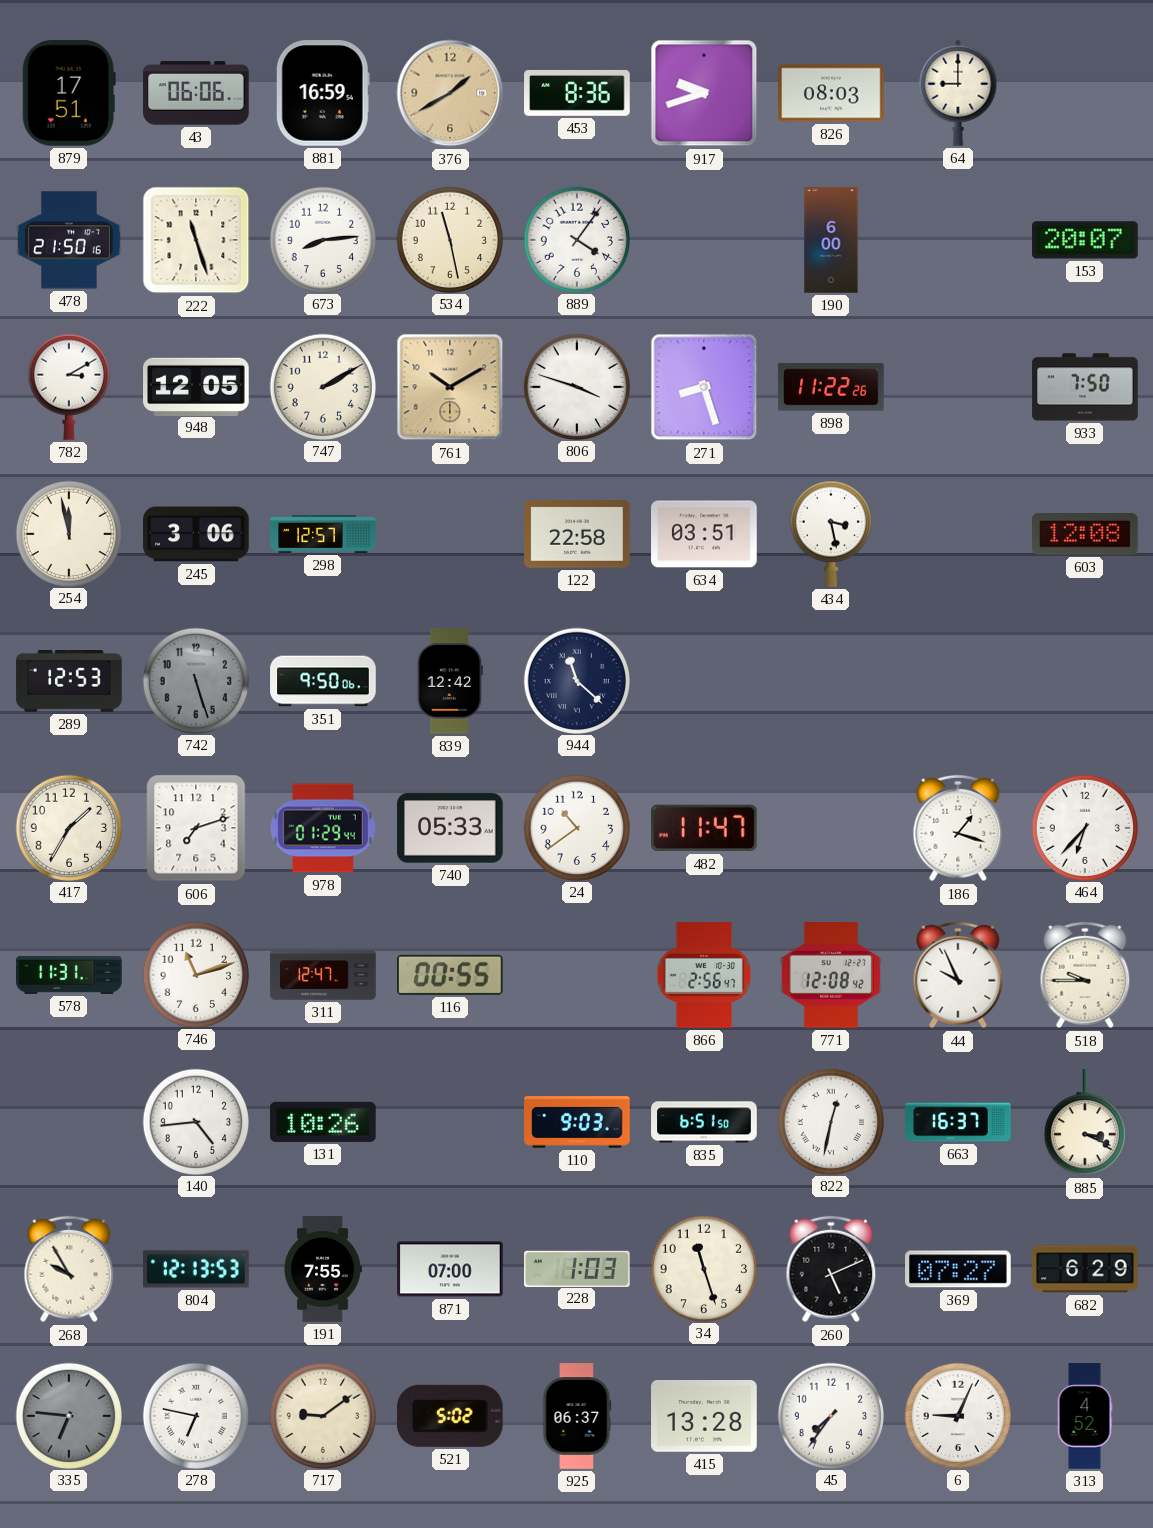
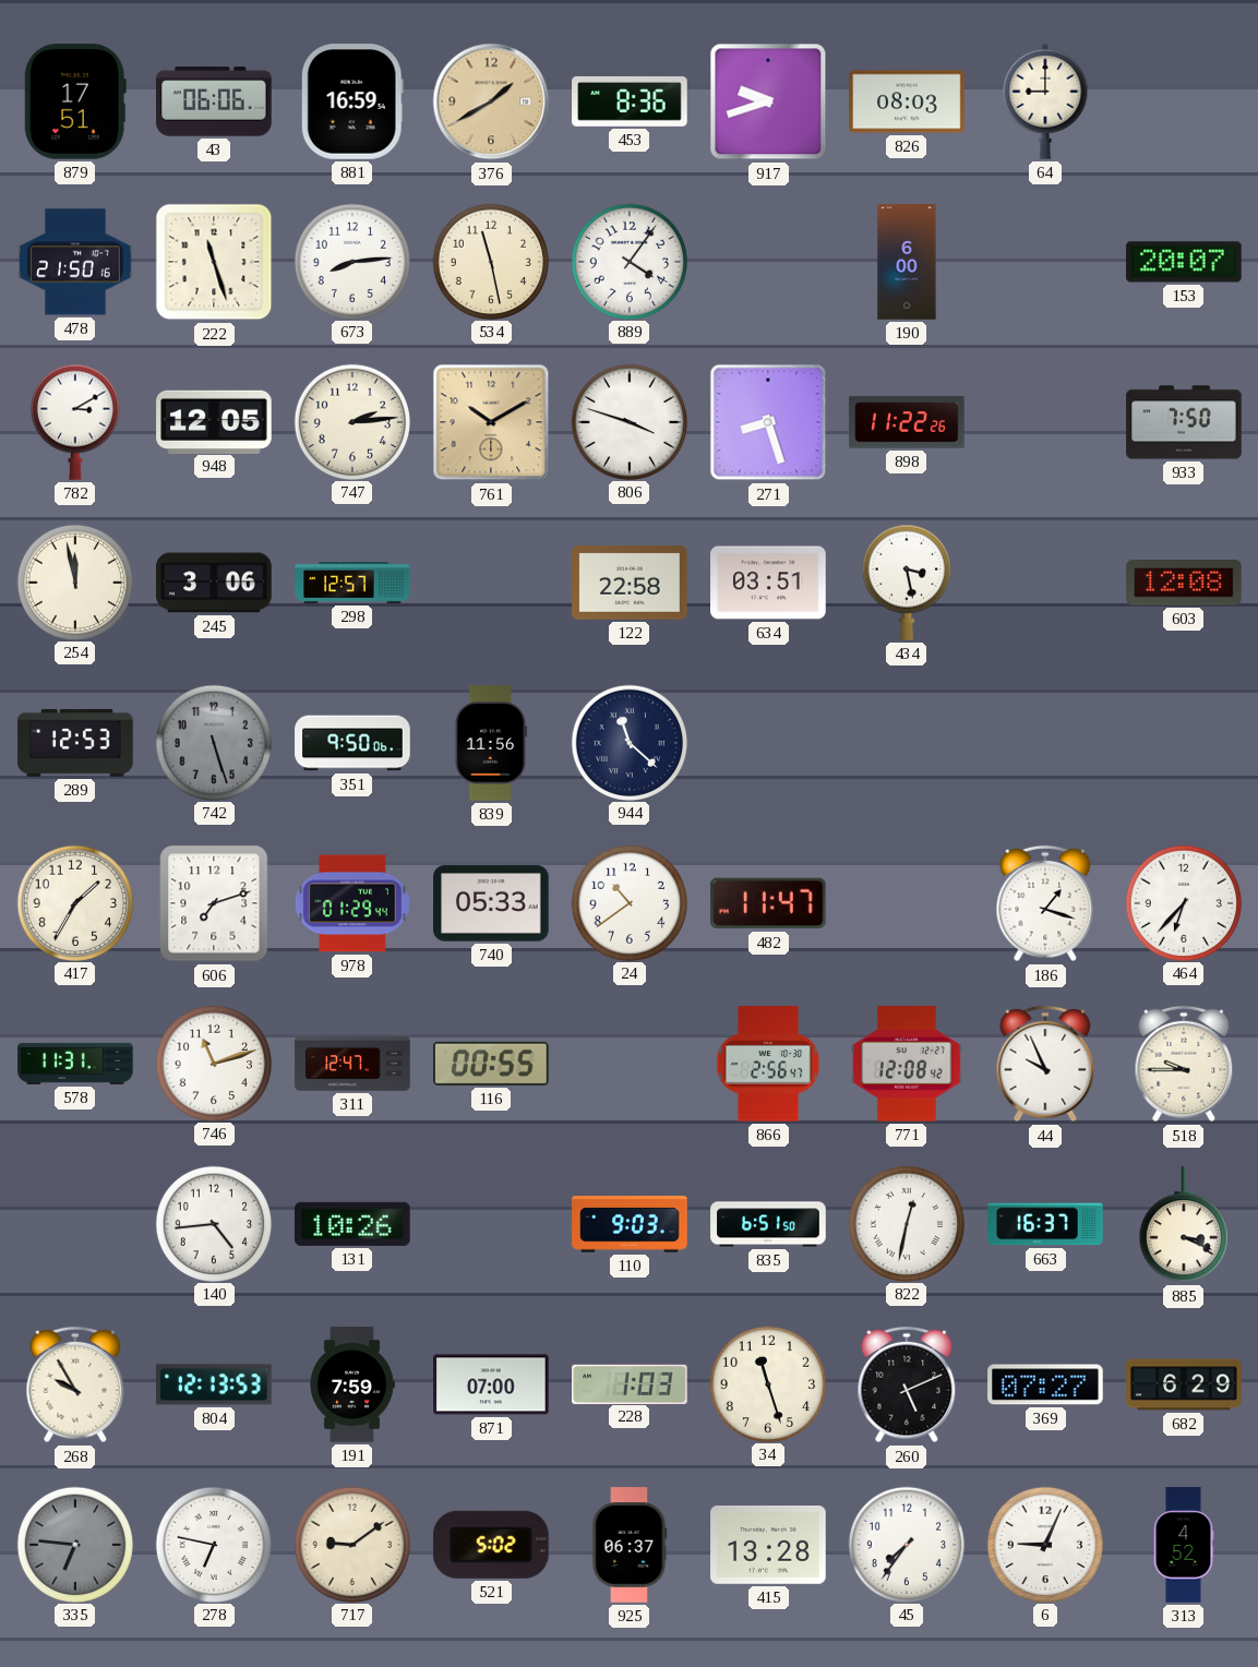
747: 2:10 -> 2:14
839: 12:42 -> 11:56
191: 7:55 -> 7:59
